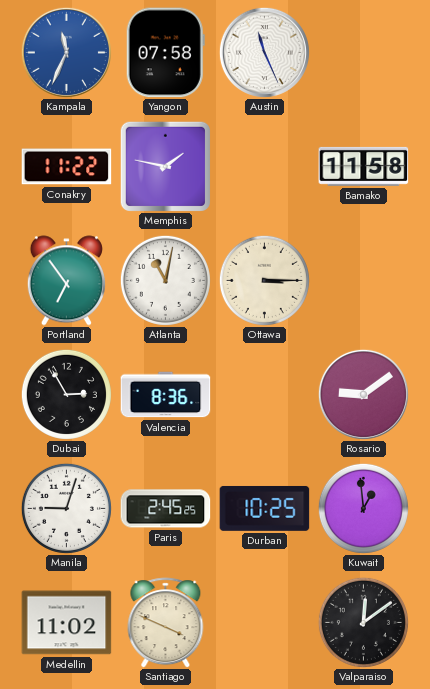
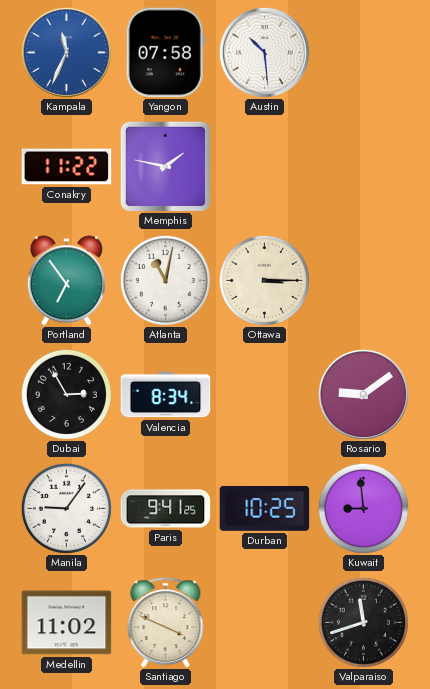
Austin: 11:26 -> 10:29
Bamako: 11:58 -> none
Valencia: 8:36 -> 8:34
Manila: 9:03 -> 9:06
Paris: 2:45 -> 9:41
Kuwait: 12:59 -> 8:59
Valparaiso: 12:09 -> 11:42
